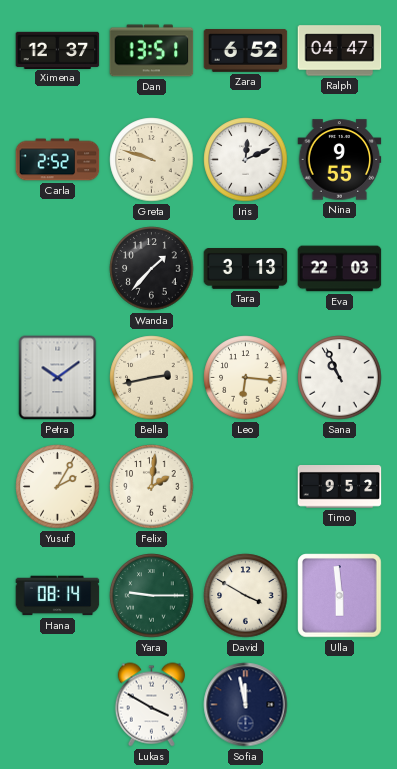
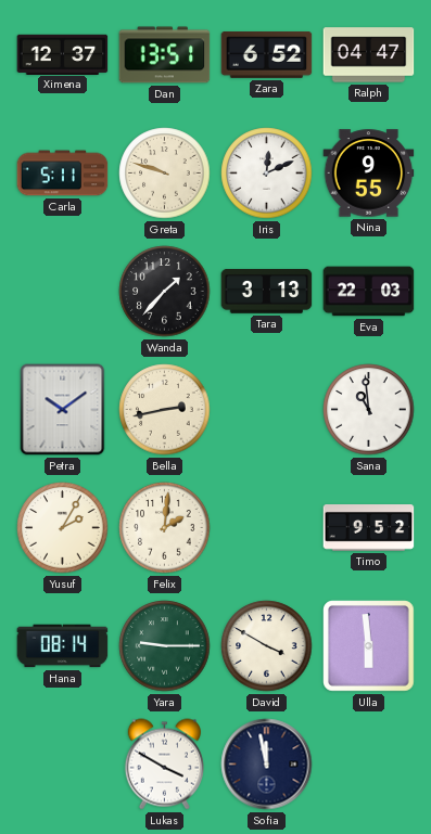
Carla: 2:52 -> 5:11
Leo: 6:16 -> none
Sana: 10:56 -> 10:59
